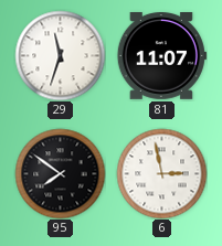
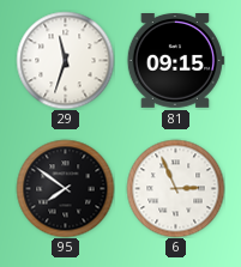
81: 11:07 -> 09:15
6: 2:58 -> 2:56
